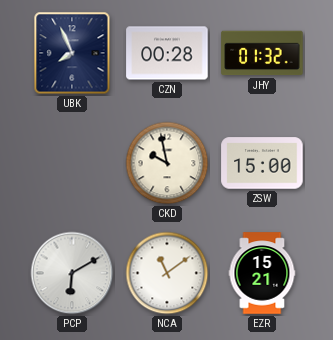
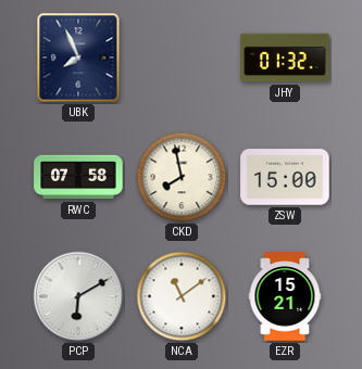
CZN: 00:28 -> none
RWC: none -> 07:58
CKD: 9:58 -> 7:58
